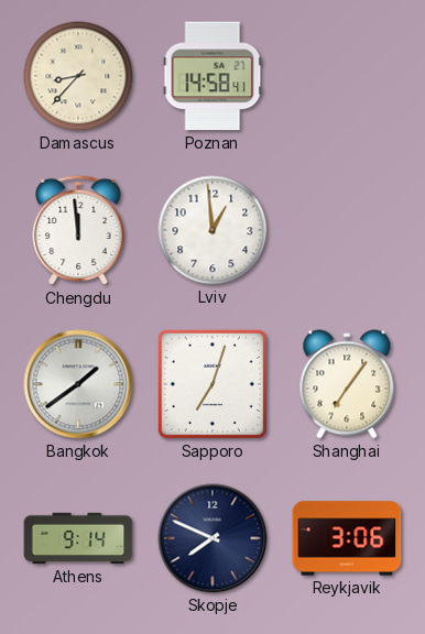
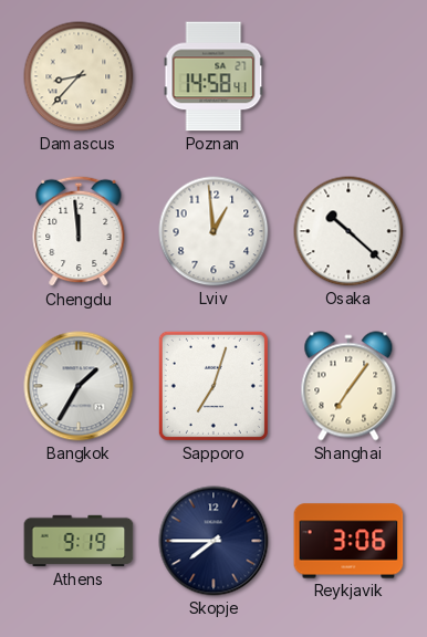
Osaka: none -> 10:22
Bangkok: 1:39 -> 1:35
Athens: 9:14 -> 9:19
Skopje: 7:49 -> 7:45
